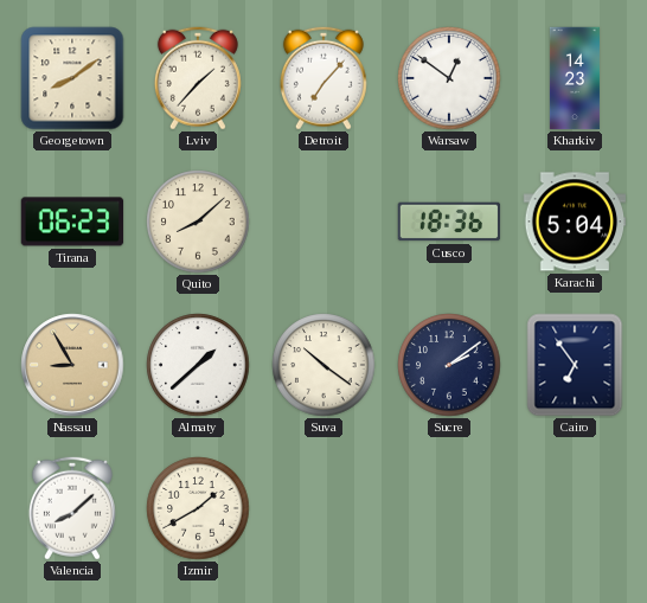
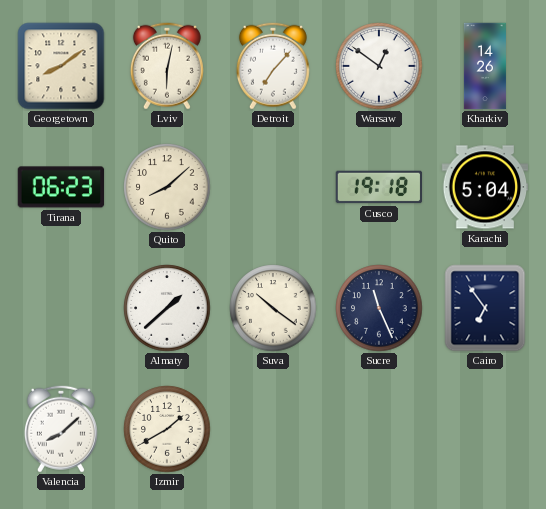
Lviv: 1:37 -> 6:02
Kharkiv: 14:23 -> 14:26
Cusco: 18:36 -> 19:18
Nassau: 8:55 -> none
Sucre: 2:09 -> 11:26
